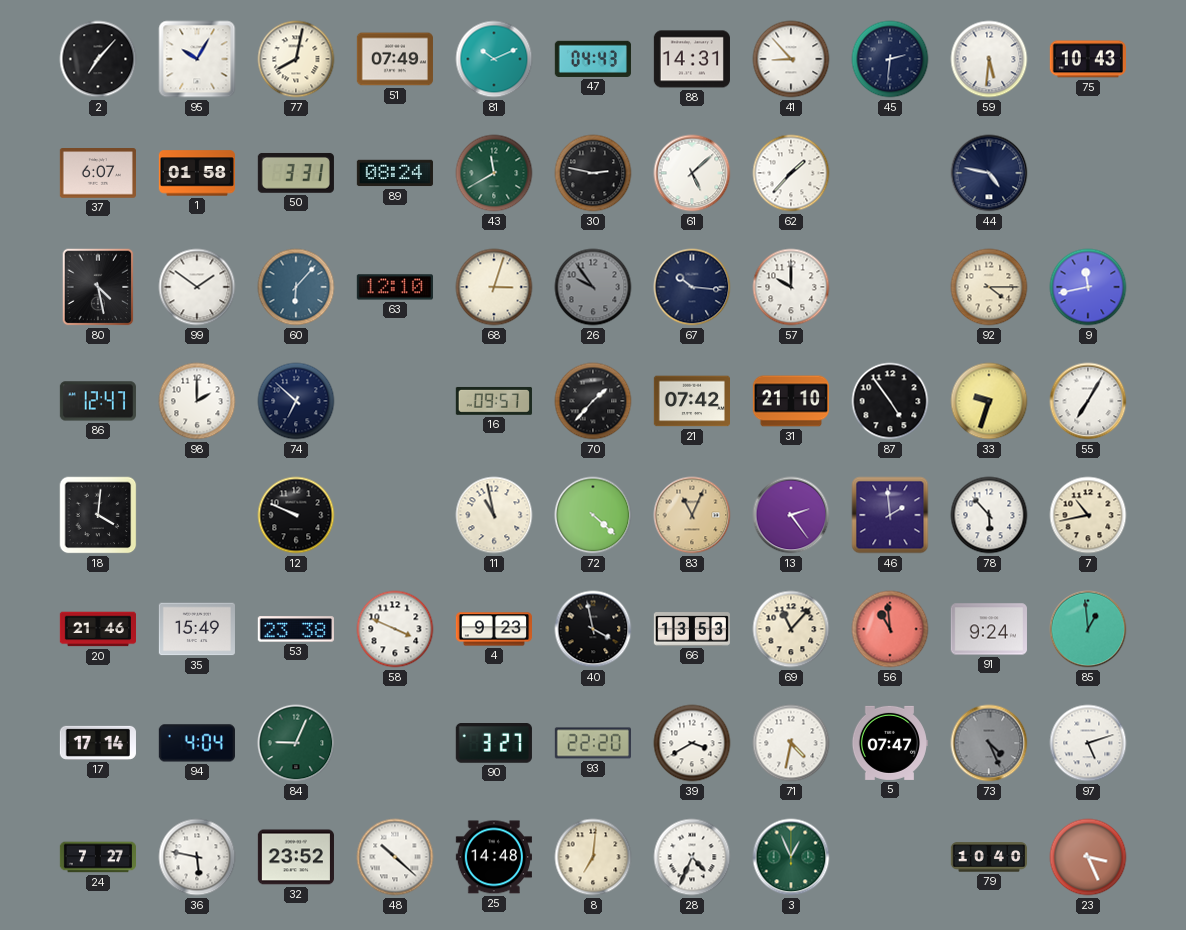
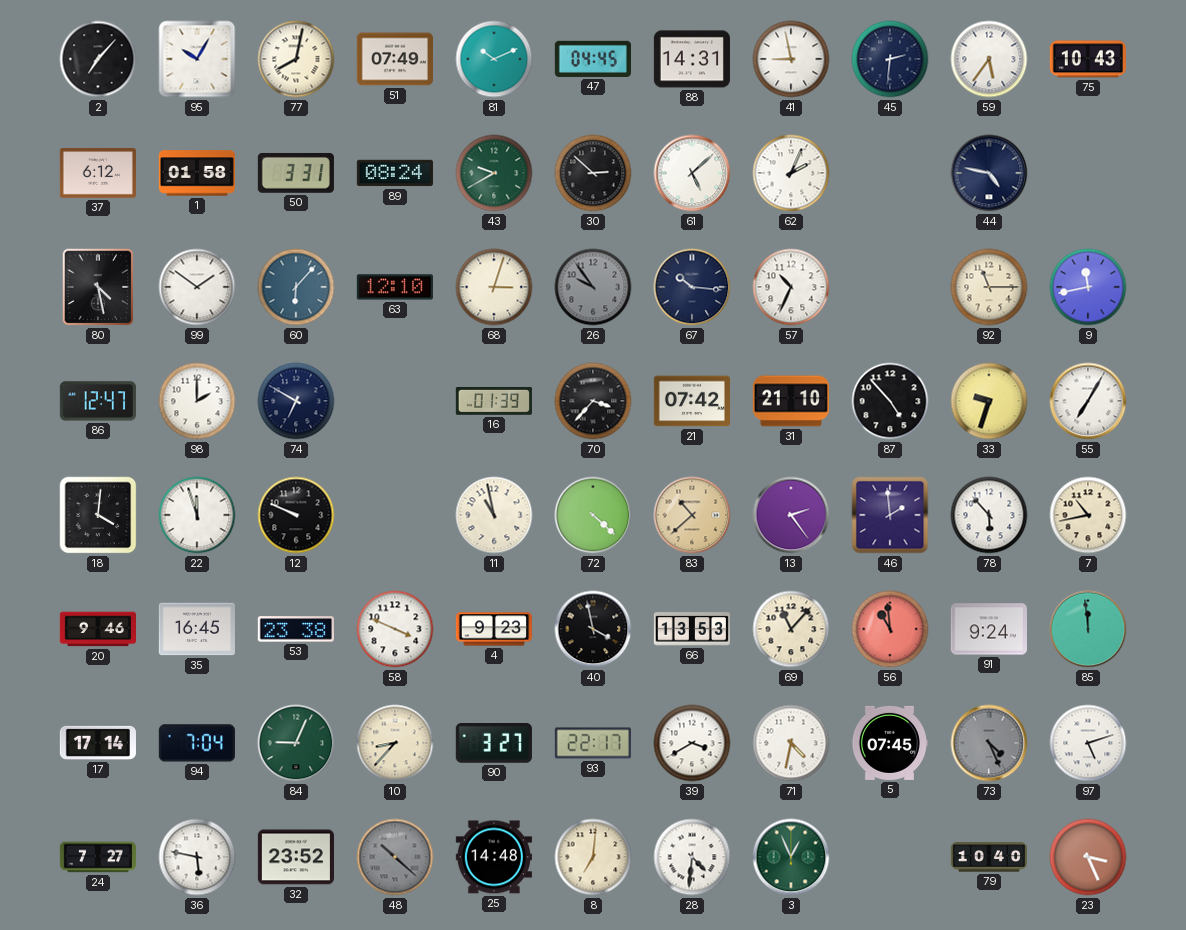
47: 04:43 -> 04:45
41: 8:53 -> 8:58
59: 5:31 -> 5:36
37: 6:07 -> 6:12
43: 11:40 -> 9:40
30: 2:47 -> 2:52
62: 1:37 -> 2:04
57: 10:00 -> 10:34
92: 4:15 -> 11:15
74: 6:52 -> 6:50
16: 09:57 -> 01:39
70: 1:37 -> 3:37
87: 4:54 -> 4:53
22: none -> 11:57
83: 11:04 -> 10:38
20: 21:46 -> 9:46
35: 15:49 -> 16:45
85: 12:59 -> 11:59
94: 4:04 -> 7:04
10: none -> 8:37
93: 22:20 -> 22:17
5: 07:47 -> 07:45
48 dial: white -> grey
28: 4:34 -> 4:31
